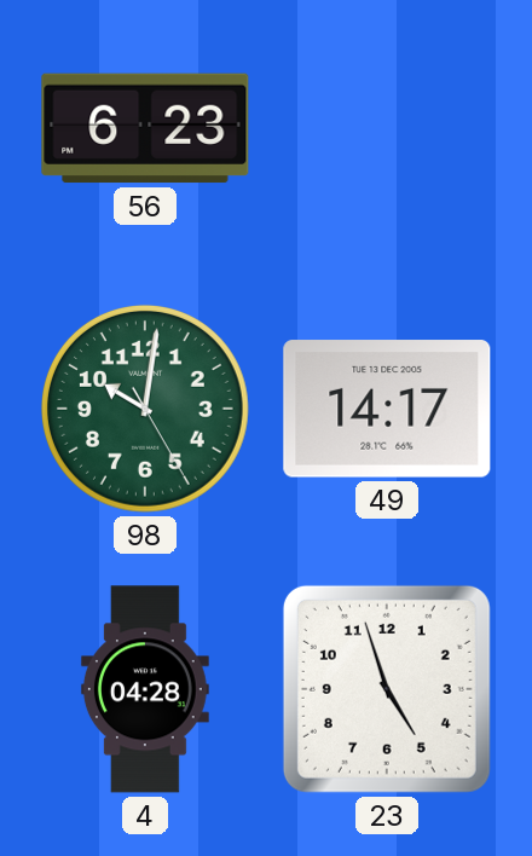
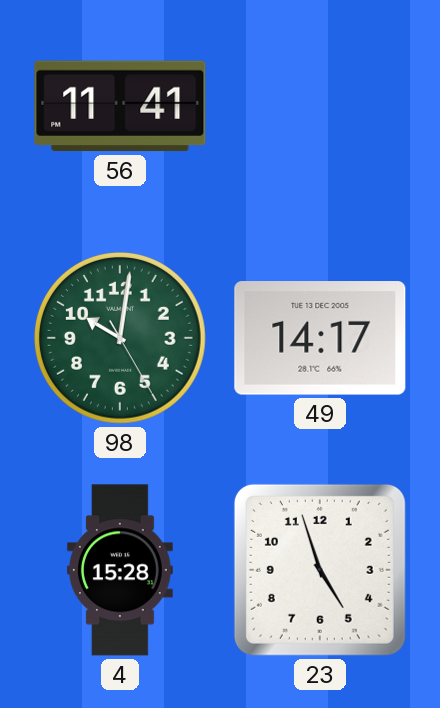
56: 6:23 -> 11:41
4: 04:28 -> 15:28
